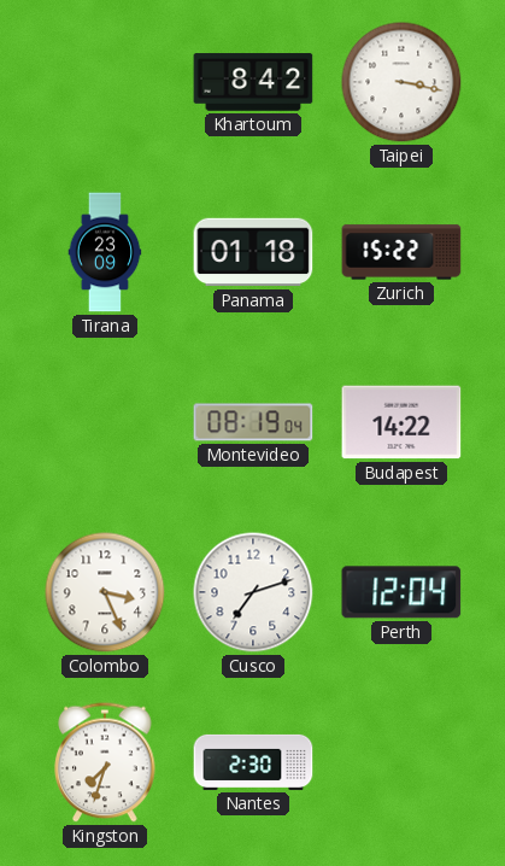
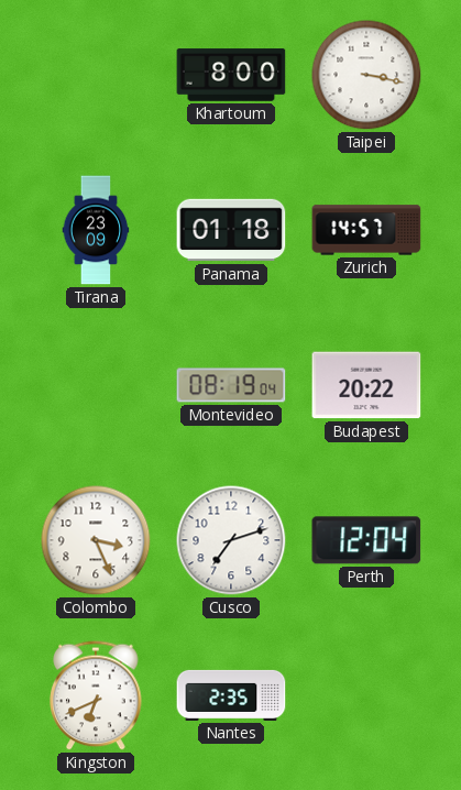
Khartoum: 8:42 -> 8:00
Zurich: 15:22 -> 14:57
Budapest: 14:22 -> 20:22
Kingston: 7:33 -> 6:41
Nantes: 2:30 -> 2:35
